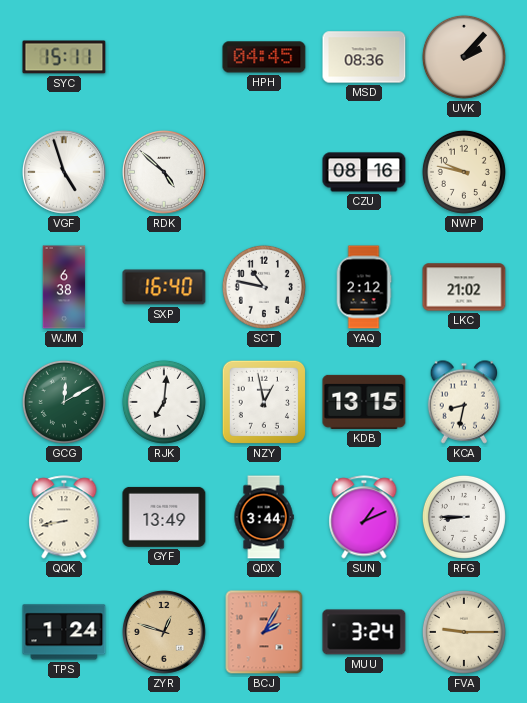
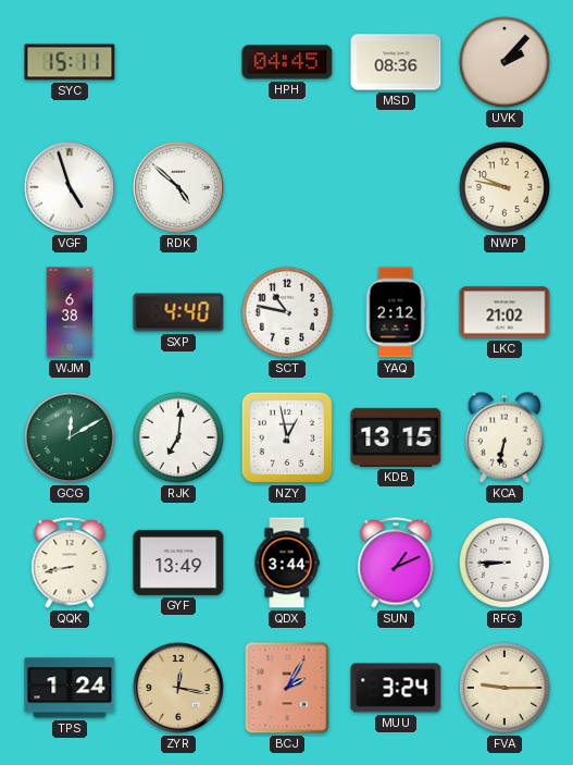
CZU: 08:16 -> none
SXP: 16:40 -> 4:40
KCA: 8:32 -> 6:32
ZYR: 12:48 -> 12:17
